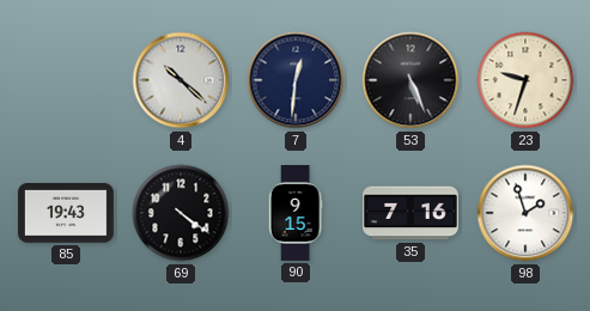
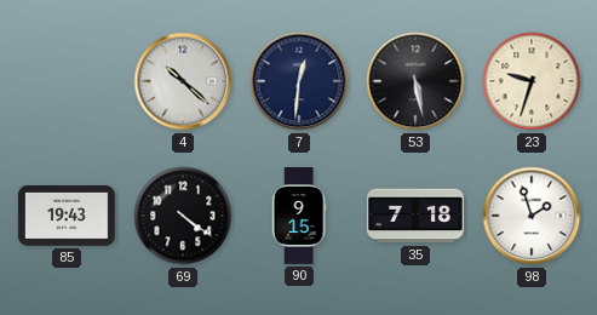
53: 5:26 -> 5:28
35: 7:16 -> 7:18
